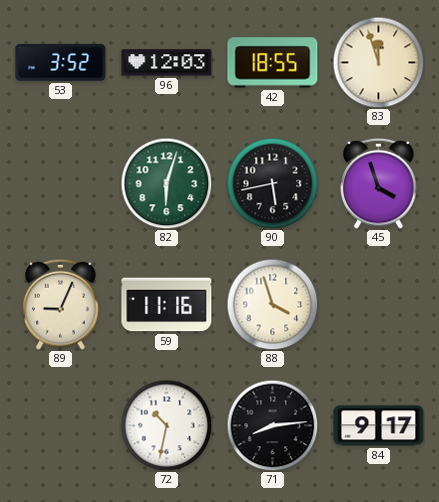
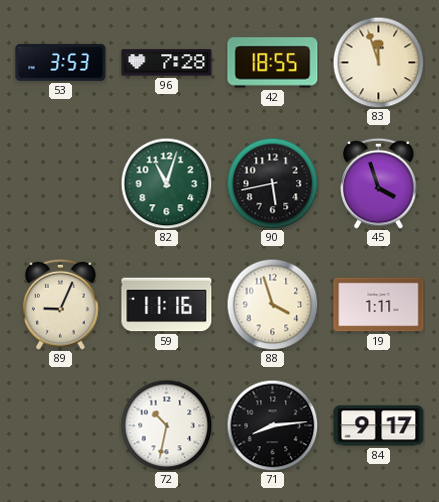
53: 3:52 -> 3:53
96: 12:03 -> 7:28
82: 6:03 -> 11:03
19: none -> 1:11
